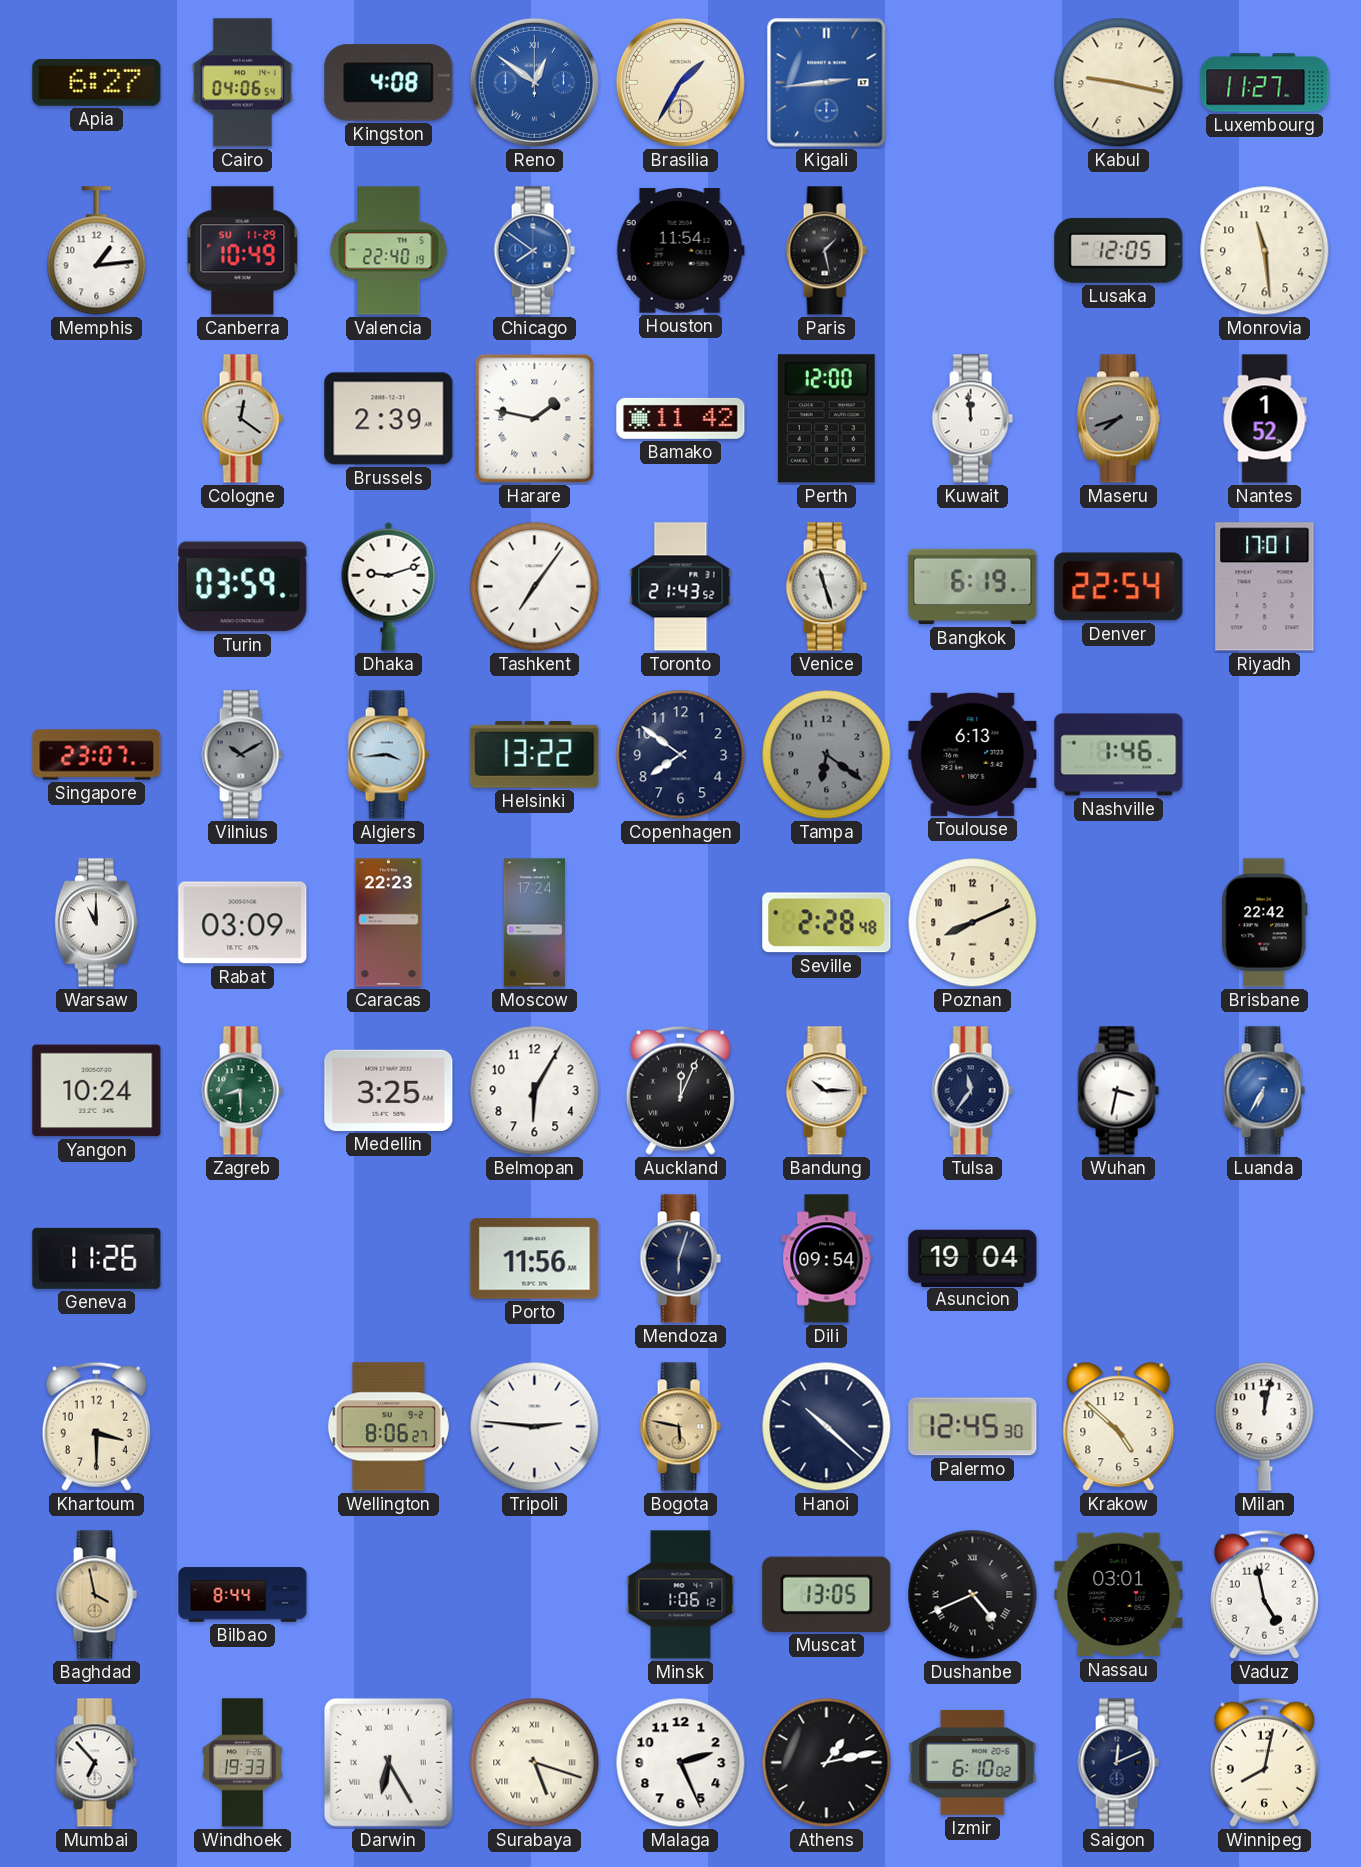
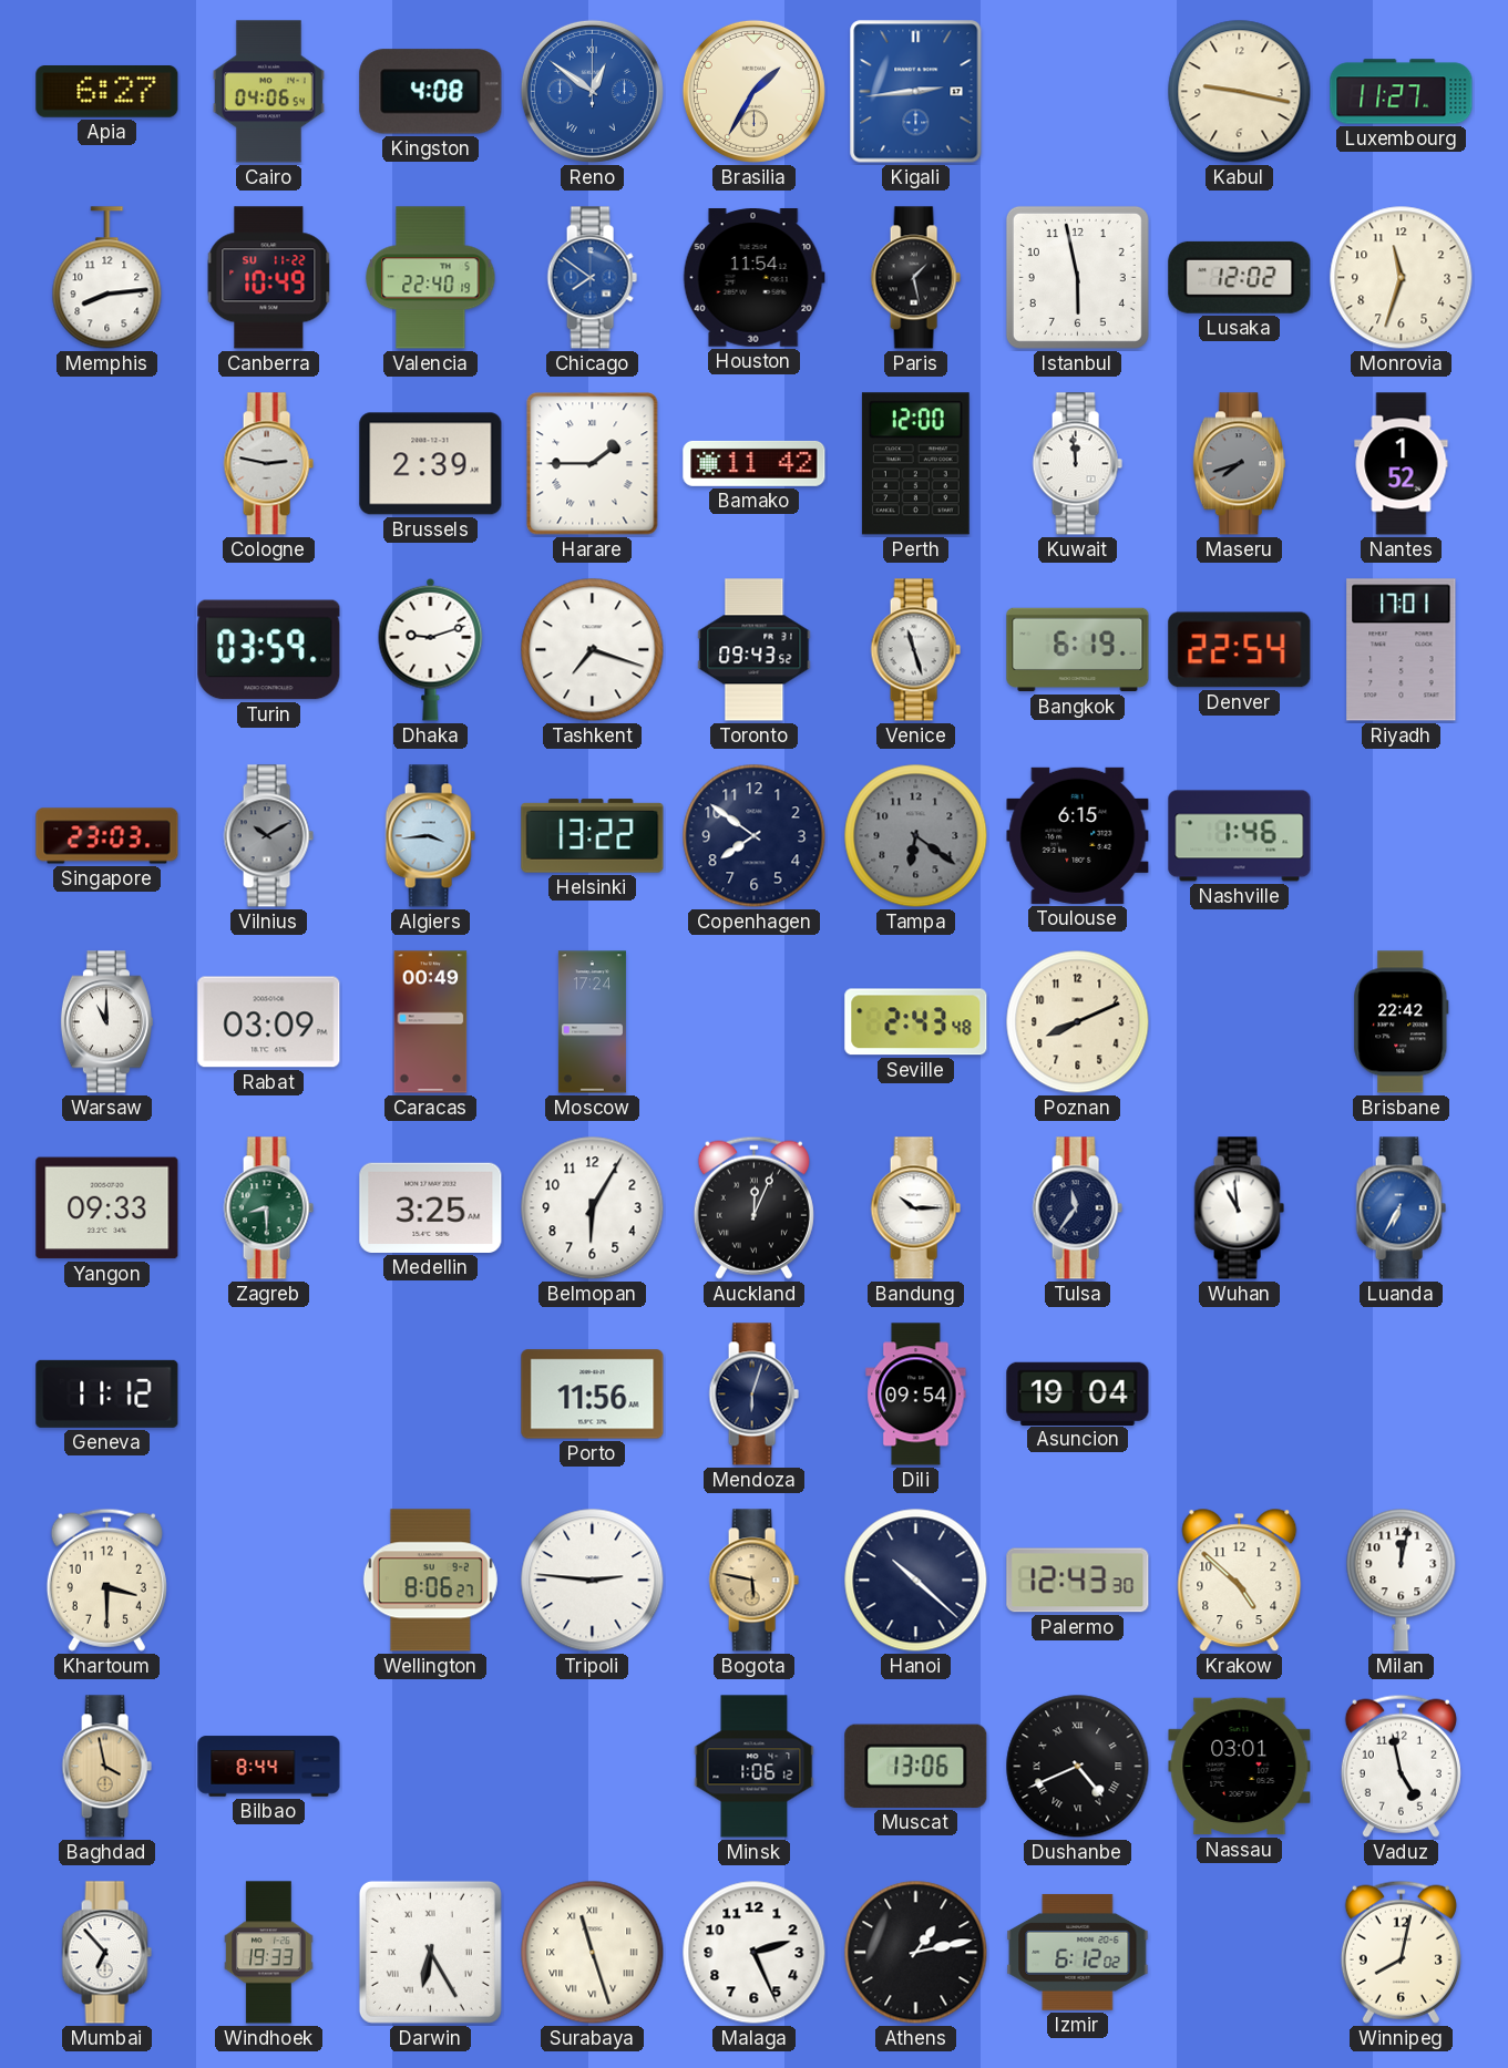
Memphis: 1:14 -> 8:14
Canberra date: SU 11-29 -> SU 11-22
Istanbul: none -> 5:58
Lusaka: 12:05 -> 12:02
Monrovia: 11:29 -> 11:33
Cologne: 12:21 -> 2:47
Harare: 1:47 -> 1:45
Tashkent: 7:06 -> 7:18
Toronto: 21:43 -> 09:43
Singapore: 23:07 -> 23:03
Toulouse: 6:13 -> 6:15
Caracas: 22:23 -> 00:49
Seville: 2:28 -> 2:43
Yangon: 10:24 -> 09:33
Wuhan: 3:32 -> 10:59
Geneva: 11:26 -> 11:12
Palermo: 12:45 -> 12:43
Muscat: 13:05 -> 13:06
Surabaya: 5:18 -> 11:27
Izmir: 6:10 -> 6:12
Saigon: 12:11 -> none
